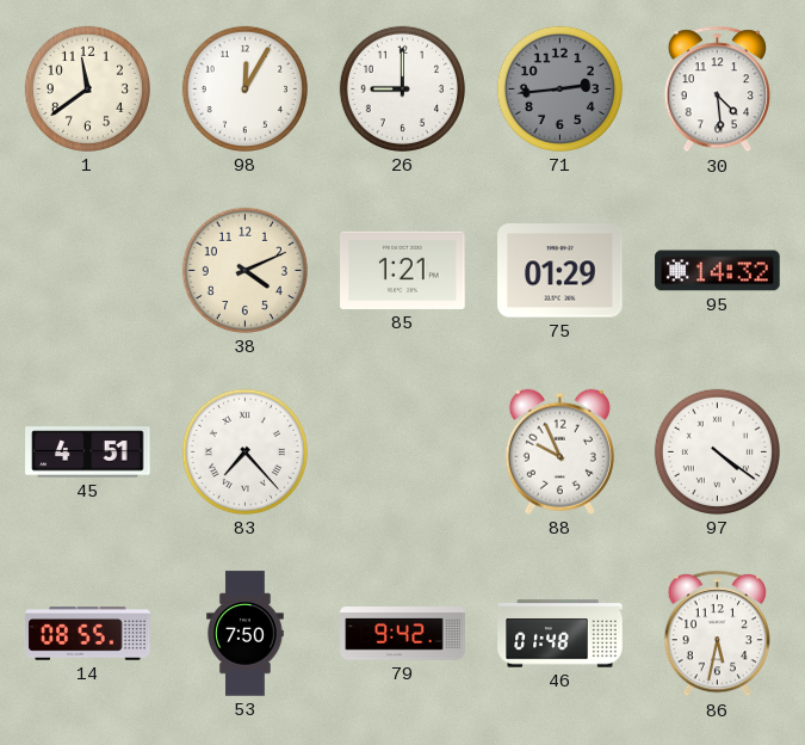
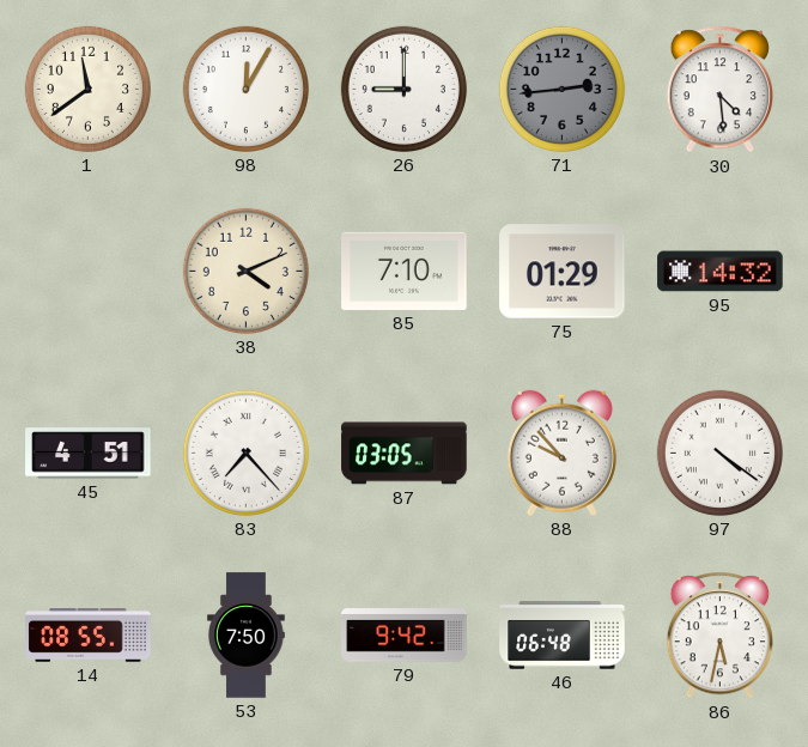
85: 1:21 -> 7:10
87: none -> 03:05
88: 9:56 -> 9:53
46: 01:48 -> 06:48
